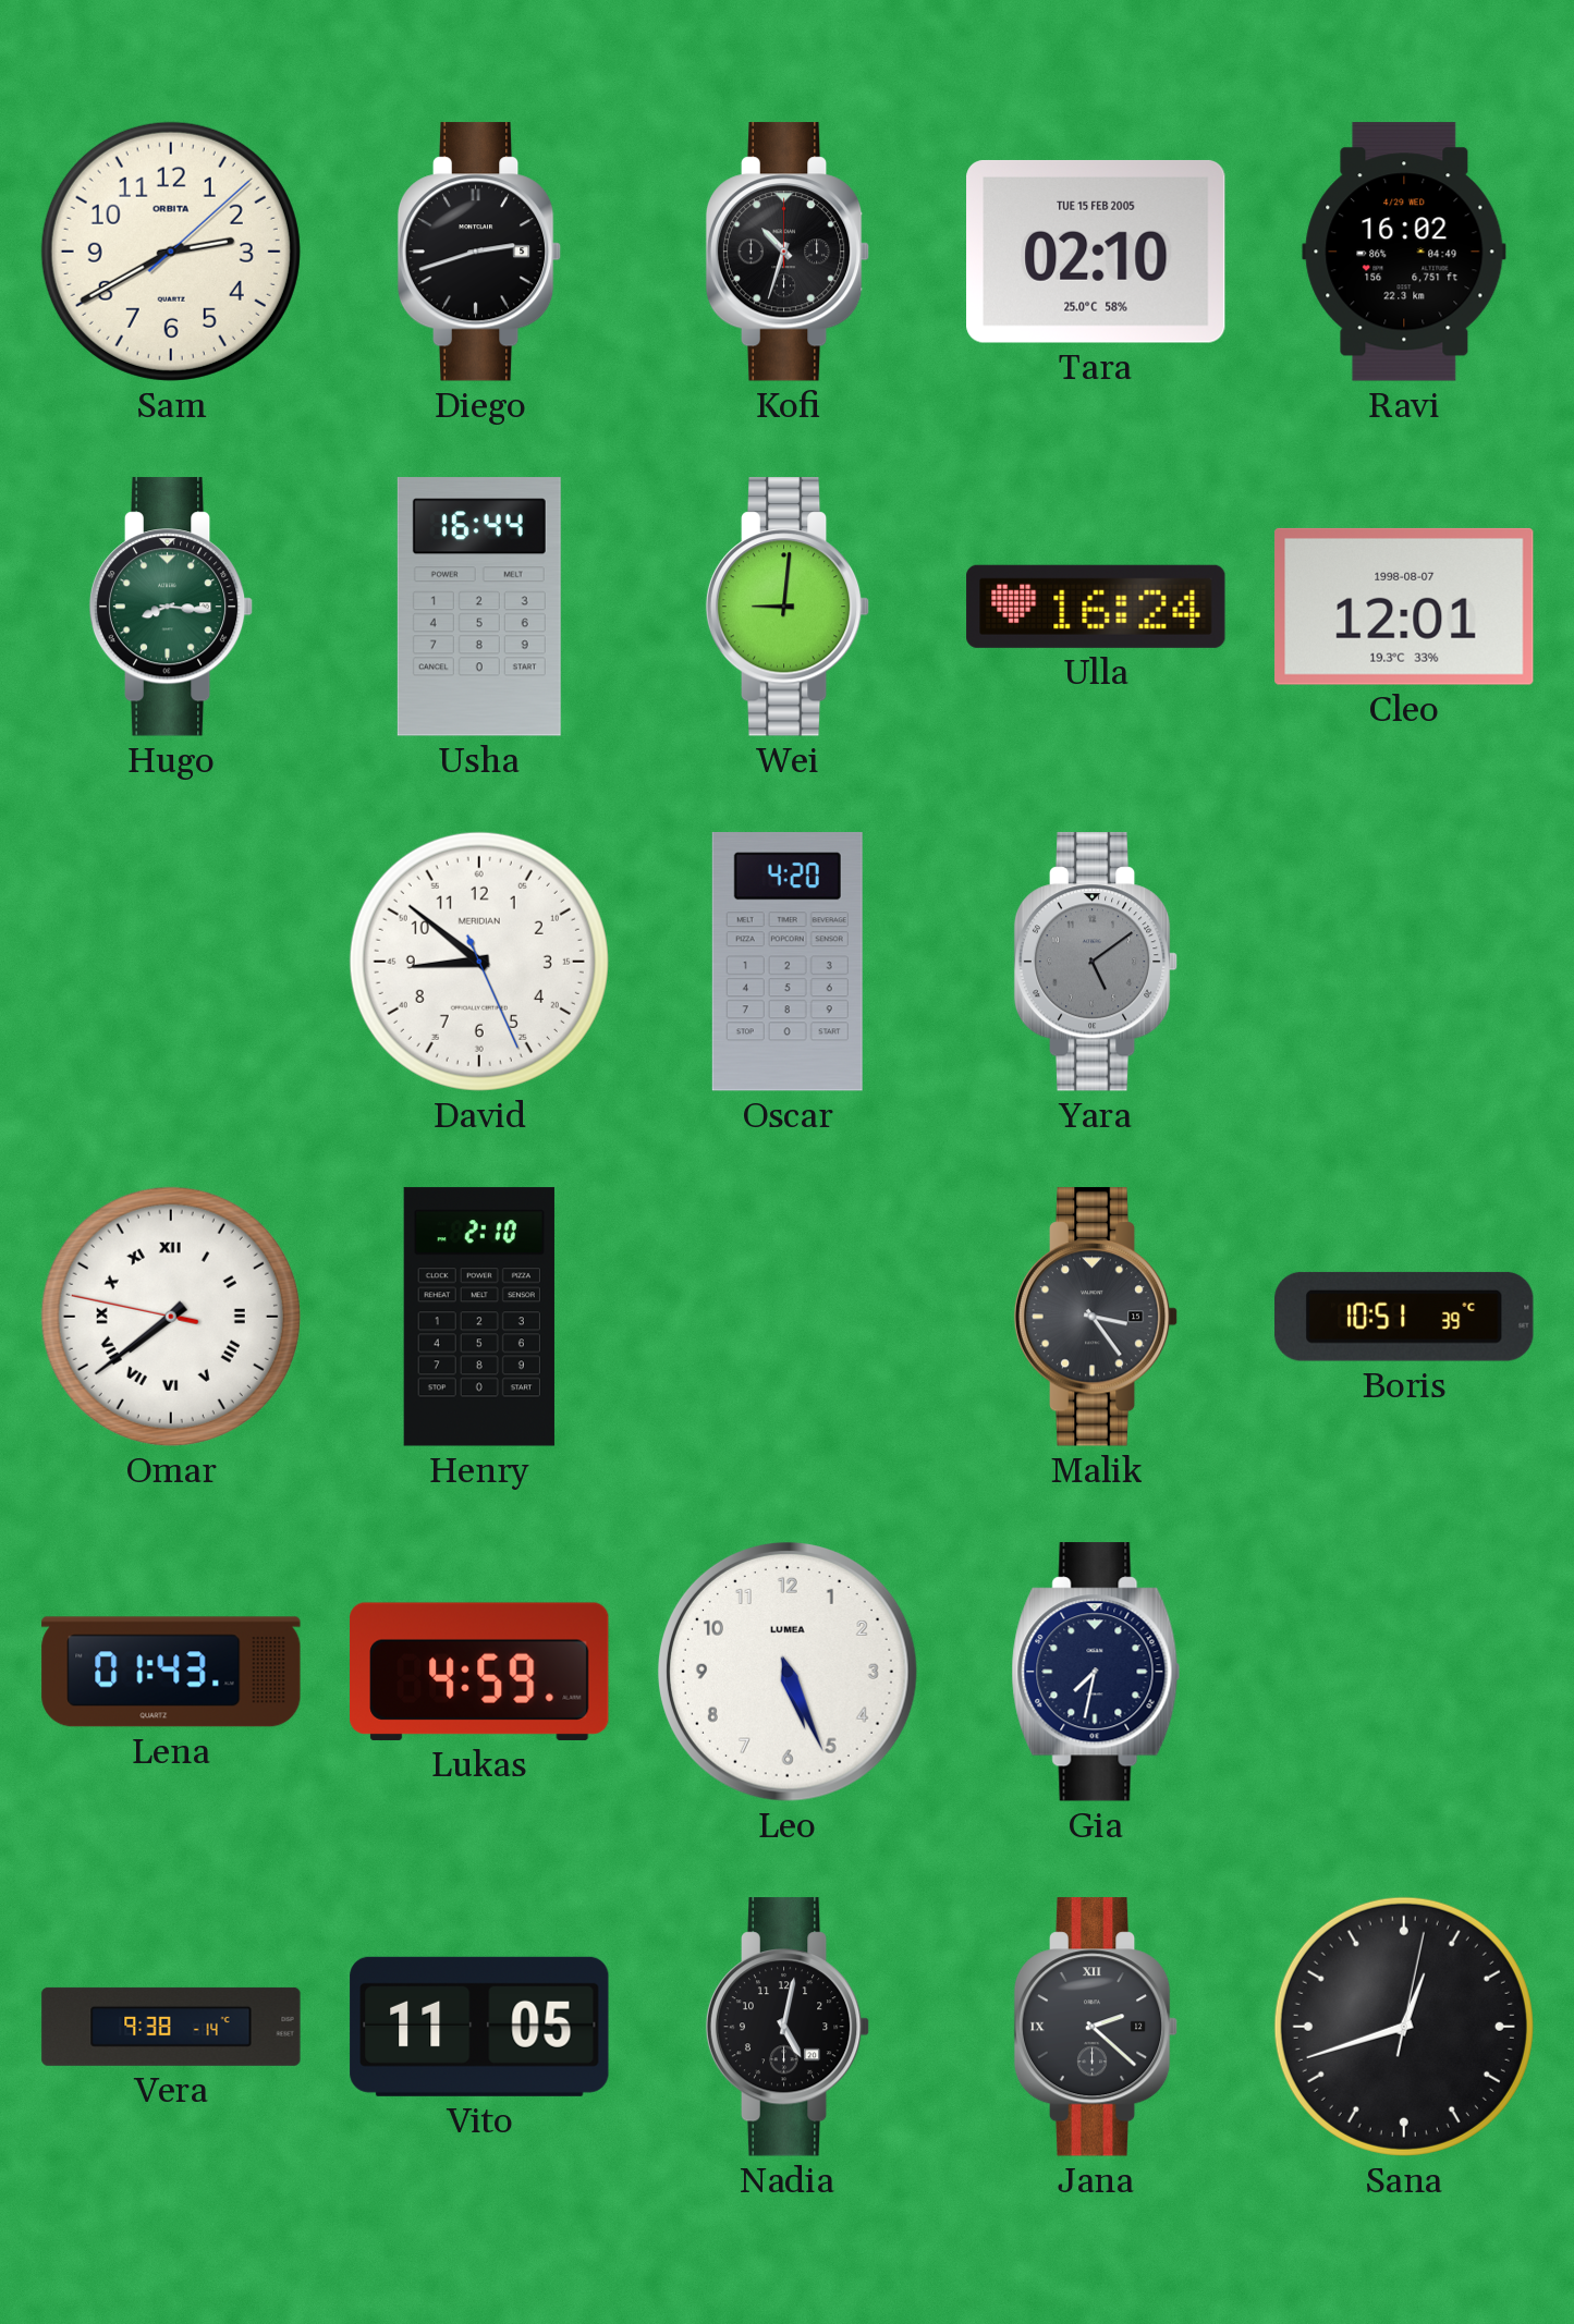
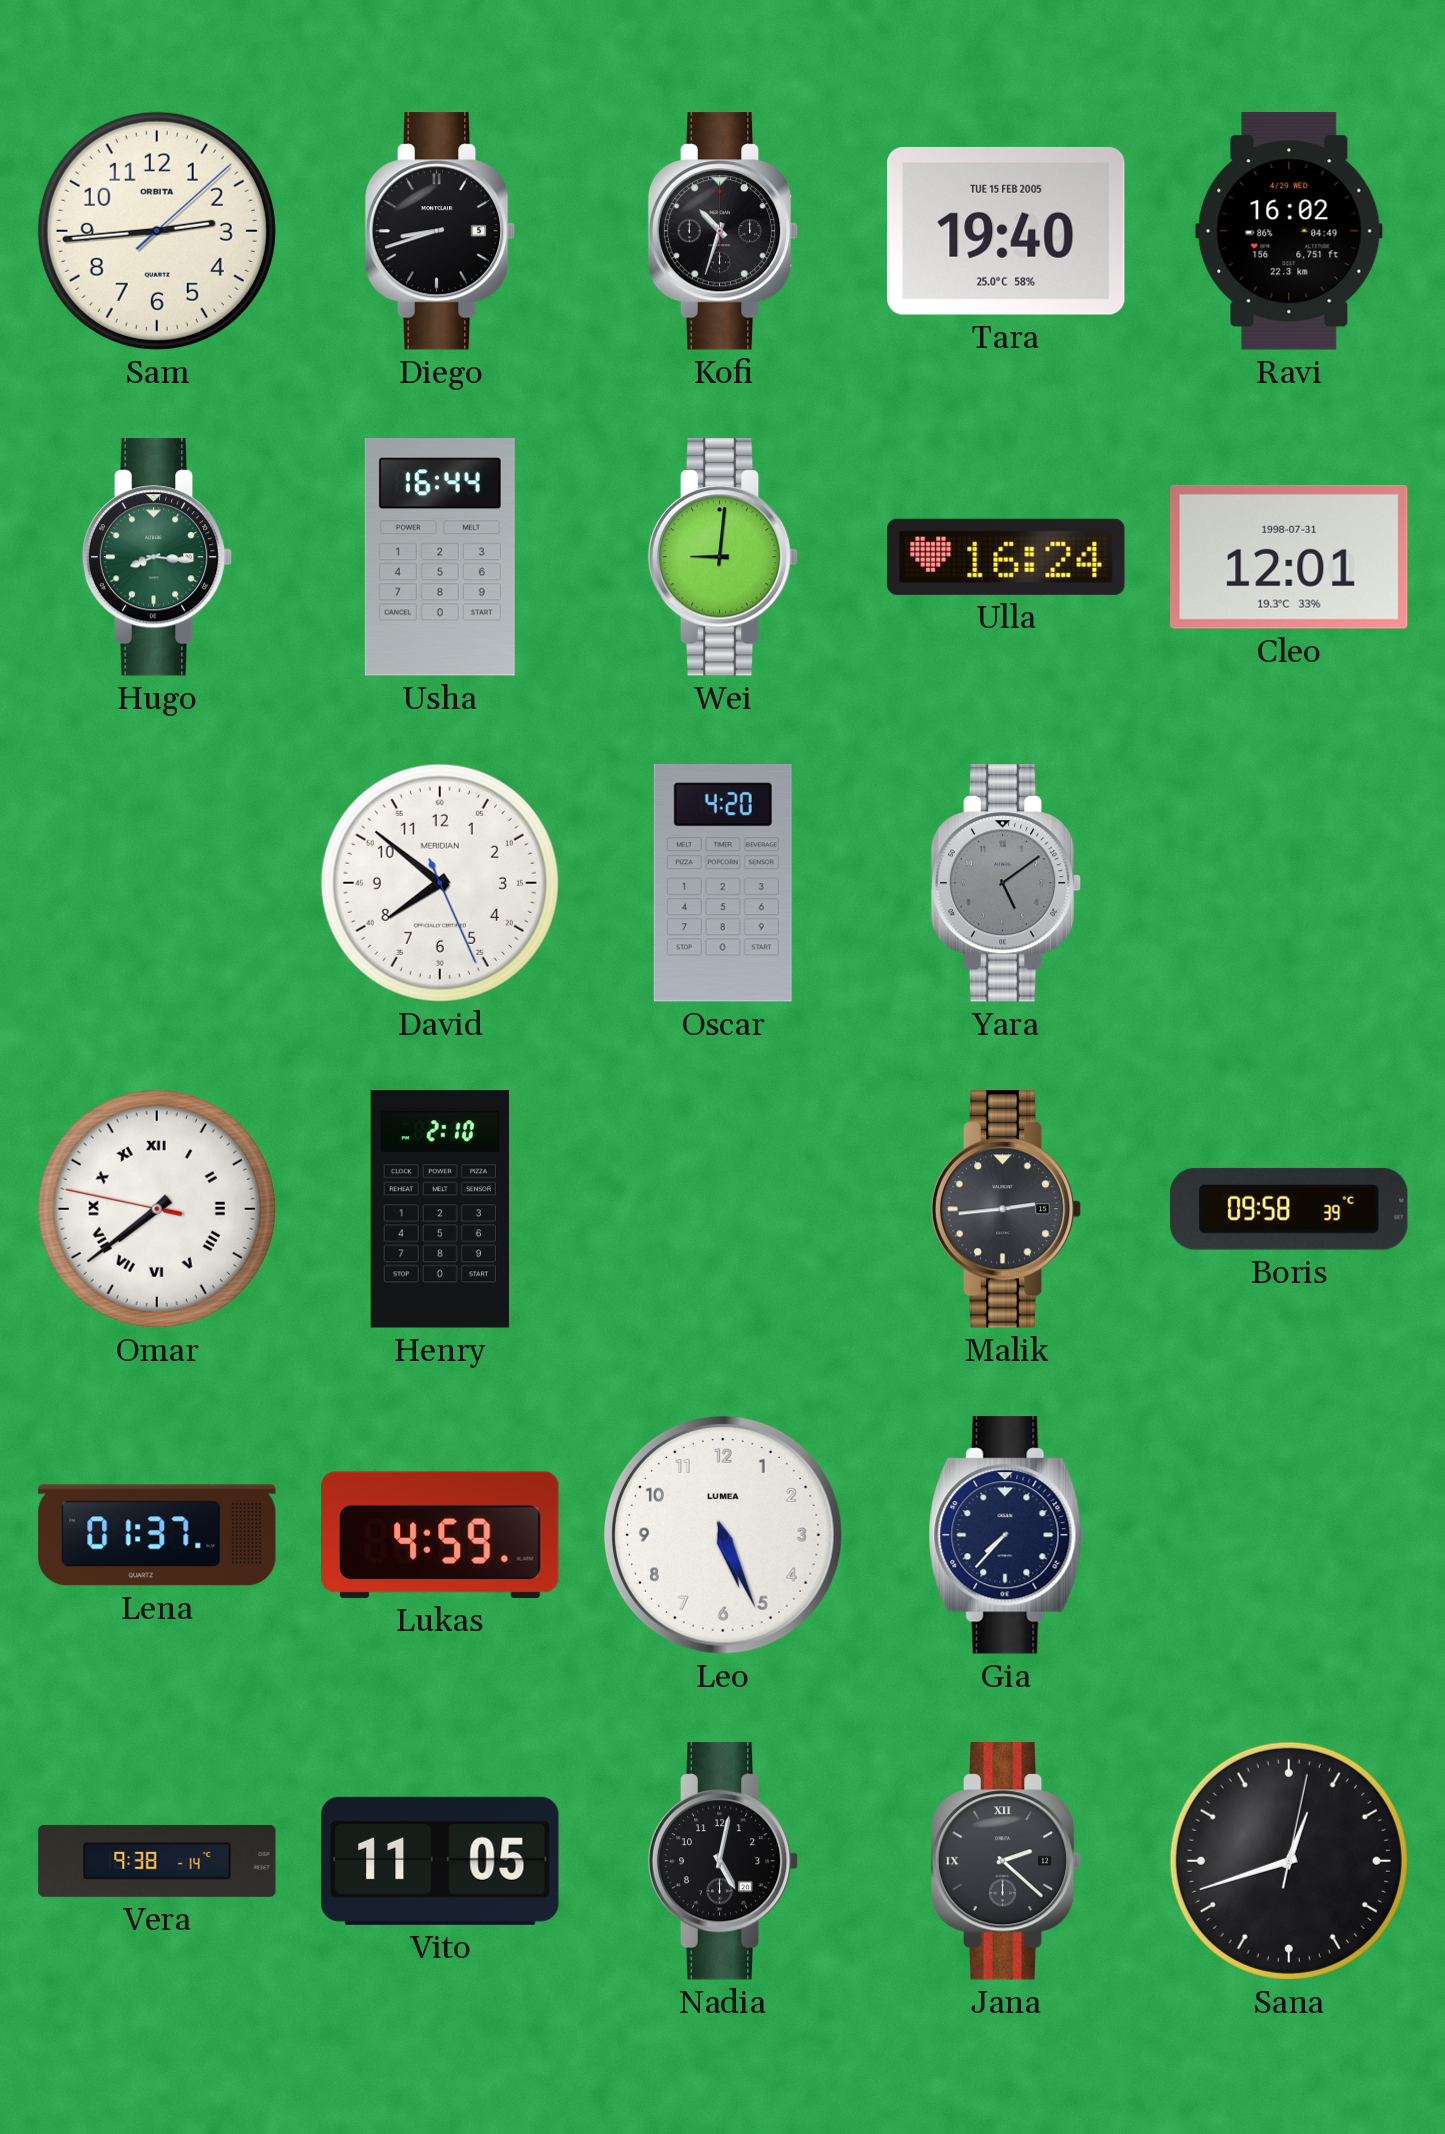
Sam: 2:40 -> 2:44
Diego: 2:42 -> 8:42
Tara: 02:10 -> 19:40
Cleo date: 1998-08-07 -> 1998-07-31
David: 8:51 -> 7:51
Malik: 3:24 -> 2:44
Boris: 10:51 -> 09:58
Lena: 01:43 -> 01:37
Gia: 7:32 -> 7:37
